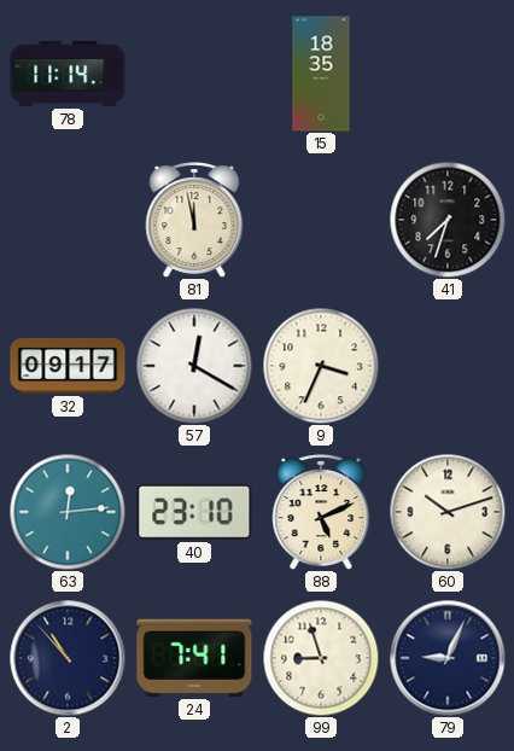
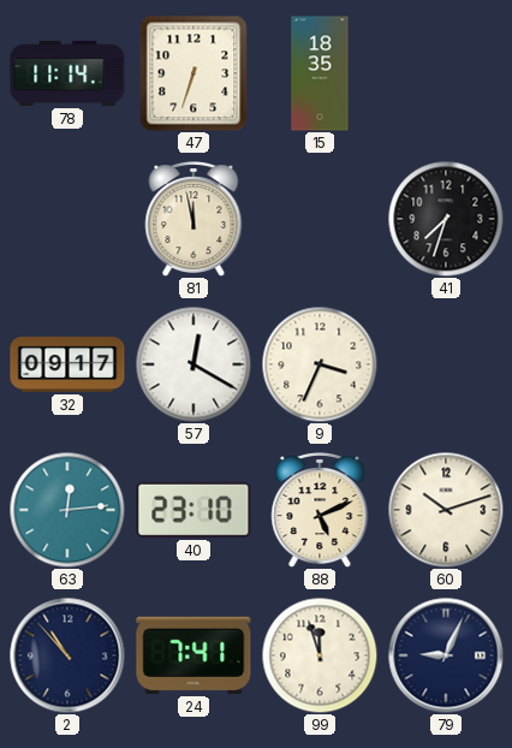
47: none -> 6:33
99: 8:57 -> 11:57
